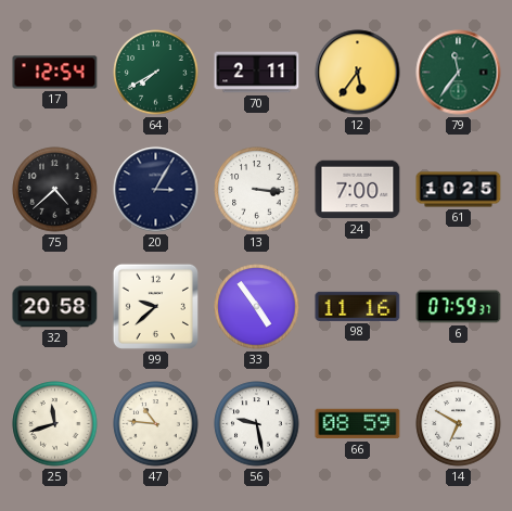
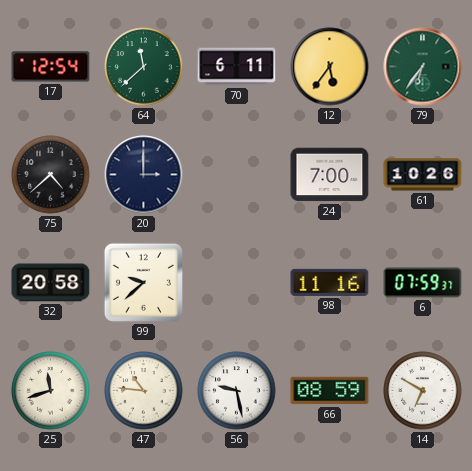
64: 7:40 -> 11:38
70: 2:11 -> 6:11
79: 11:36 -> 6:36
20: 3:05 -> 3:00
13: 3:16 -> none
61: 10:25 -> 10:26
33: 4:54 -> none
